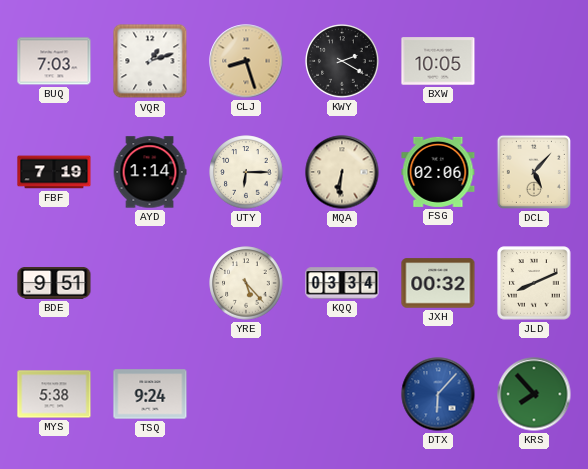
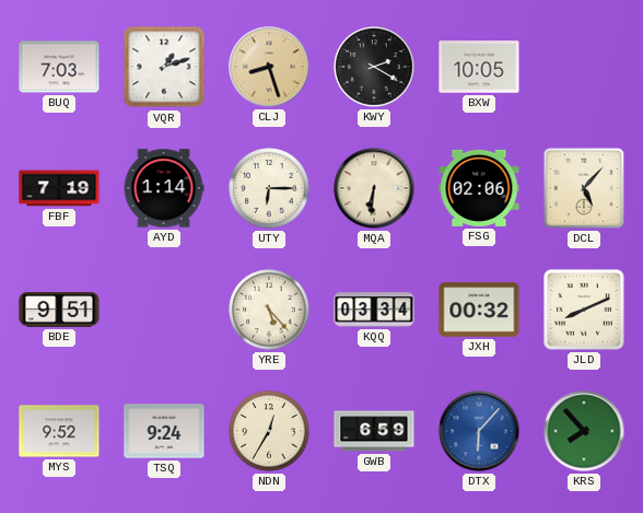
MYS: 5:38 -> 9:52
NDN: none -> 12:35
GWB: none -> 6:59
